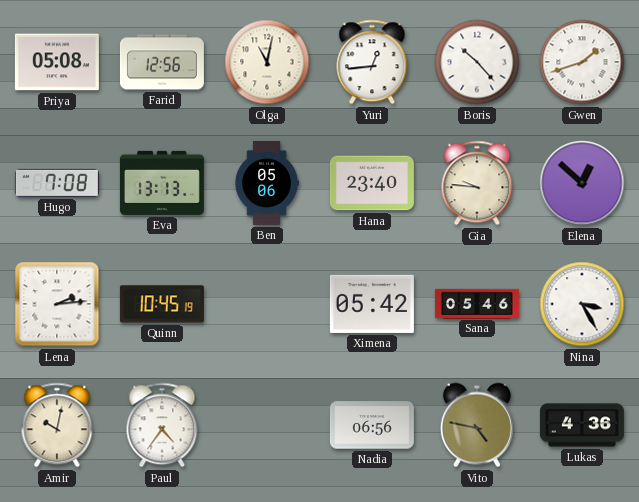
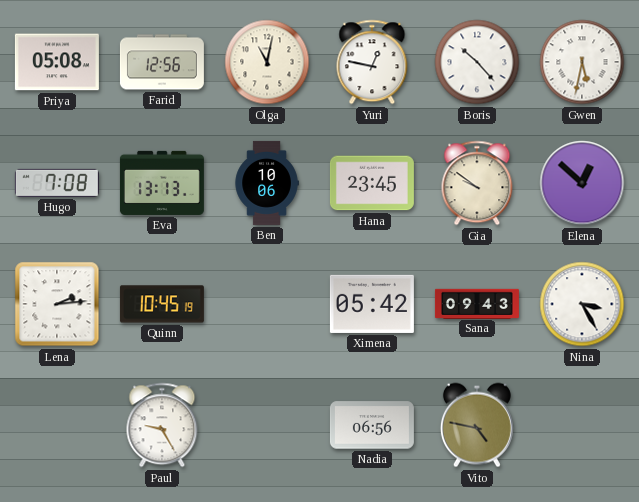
Yuri: 12:44 -> 12:47
Gwen: 1:42 -> 5:32
Ben: 05:06 -> 10:06
Hana: 23:40 -> 23:45
Gia: 9:46 -> 9:51
Sana: 05:46 -> 09:43
Amir: 10:02 -> none
Paul: 4:36 -> 9:25
Lukas: 4:36 -> none
